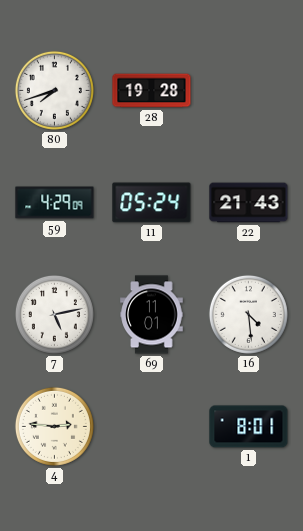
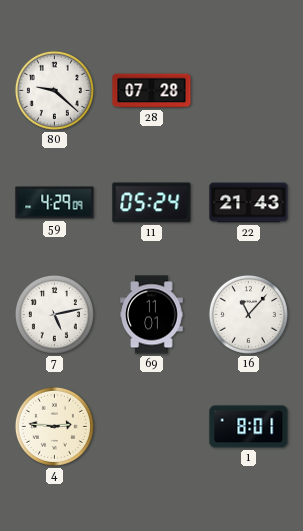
80: 7:42 -> 9:22
28: 19:28 -> 07:28
16: 4:29 -> 11:07
